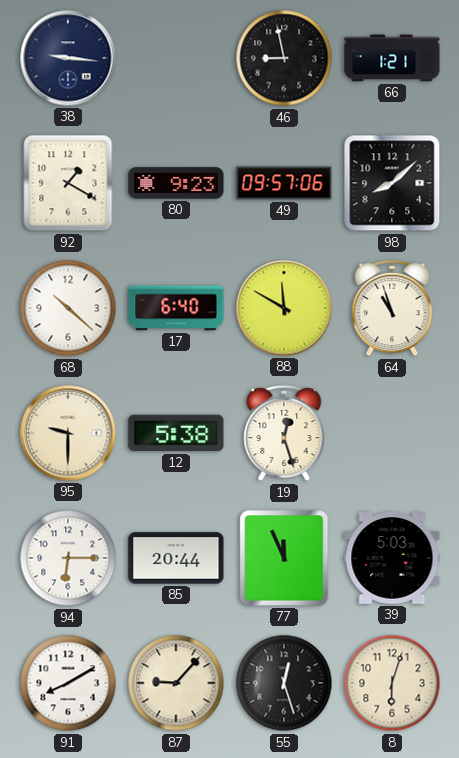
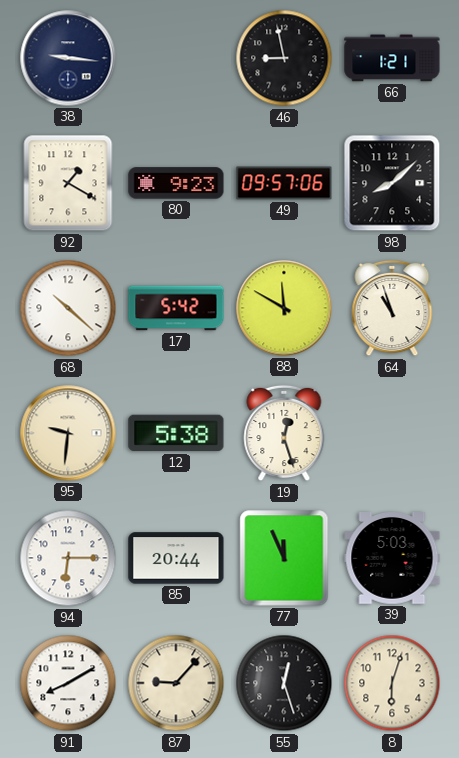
17: 6:40 -> 5:42
95: 9:30 -> 9:31
